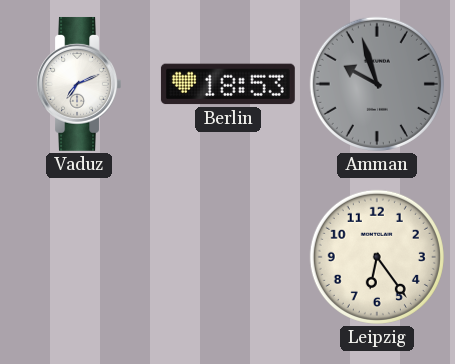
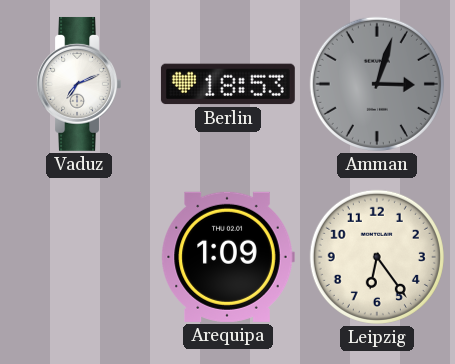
Amman: 9:57 -> 3:03
Arequipa: none -> 1:09
